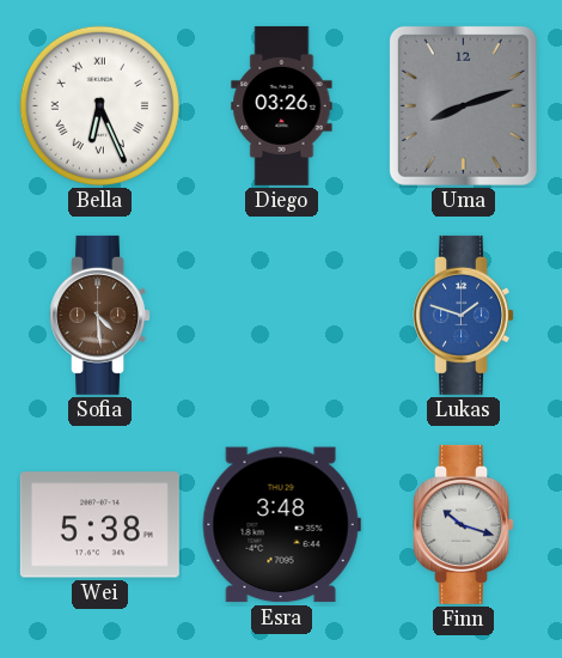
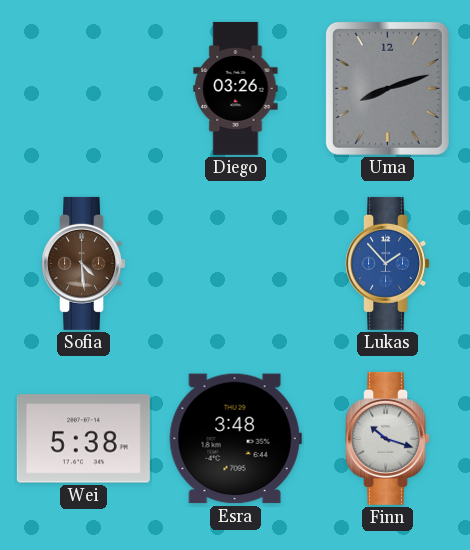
Bella: 6:26 -> none
Lukas: 1:48 -> 1:53
